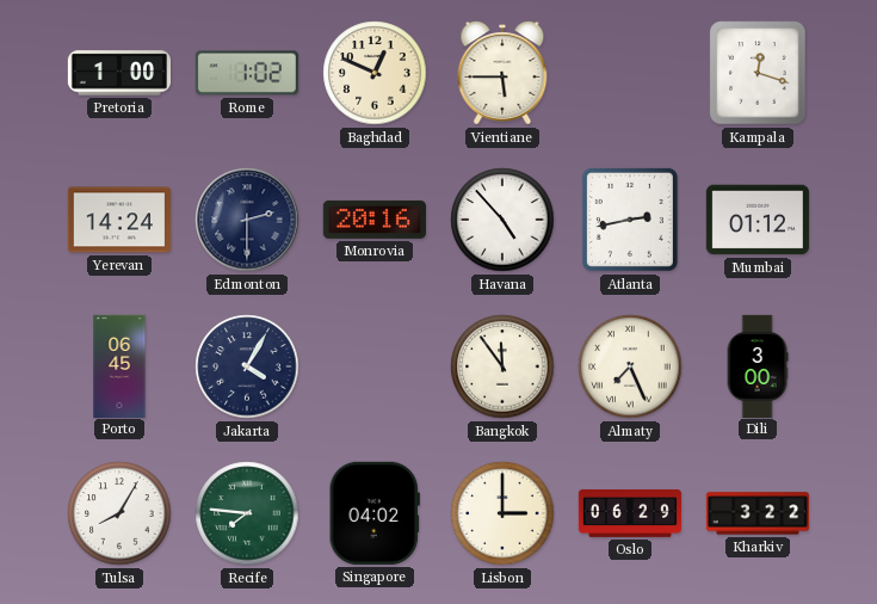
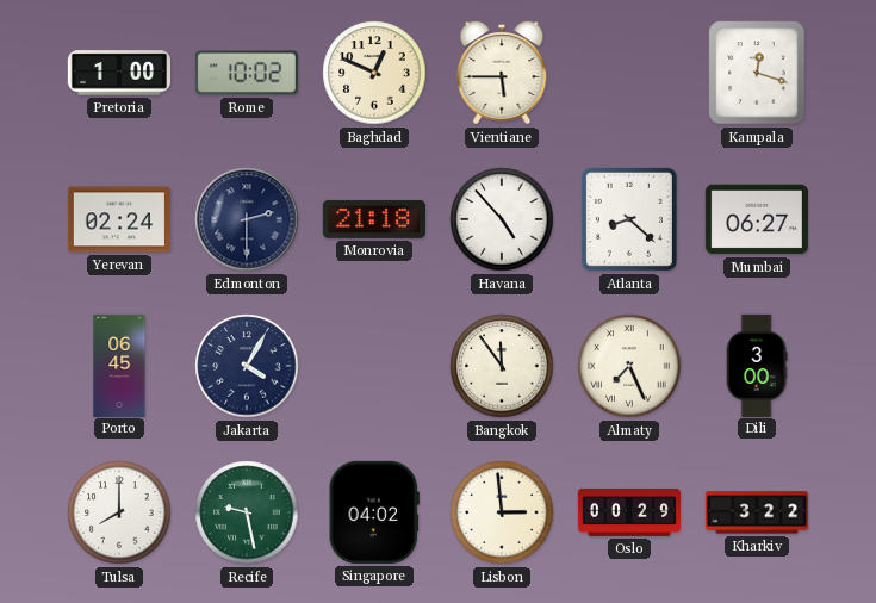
Rome: 1:02 -> 10:02
Yerevan: 14:24 -> 02:24
Monrovia: 20:16 -> 21:18
Atlanta: 2:43 -> 8:22
Mumbai: 01:12 -> 06:27
Tulsa: 8:05 -> 8:00
Recife: 7:46 -> 9:28
Lisbon: 3:00 -> 2:59
Oslo: 06:29 -> 00:29
